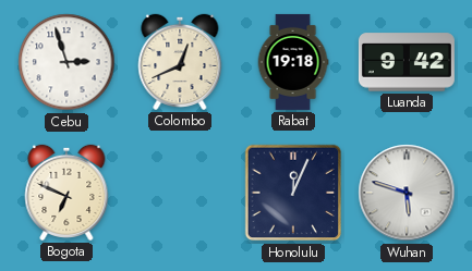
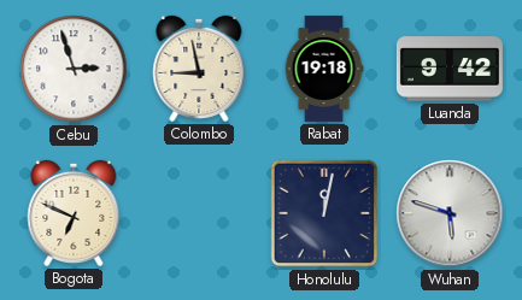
Colombo: 12:41 -> 8:58
Honolulu: 12:04 -> 12:02
